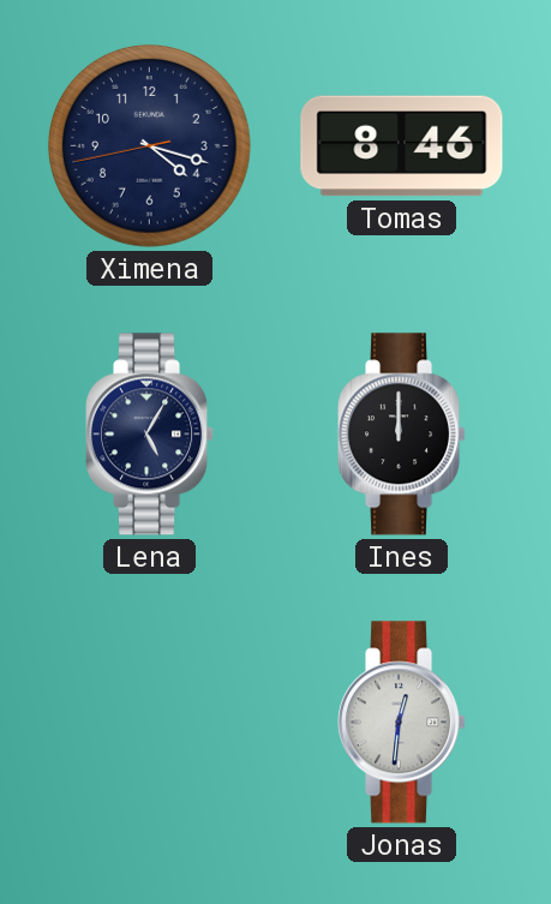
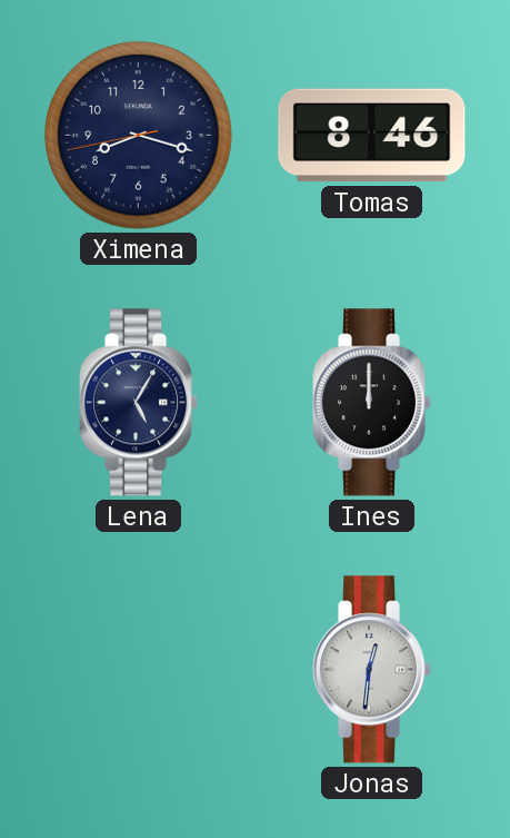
Ximena: 4:17 -> 8:17
